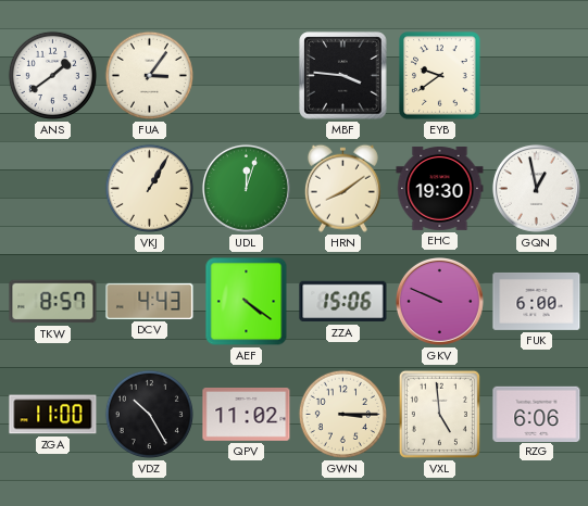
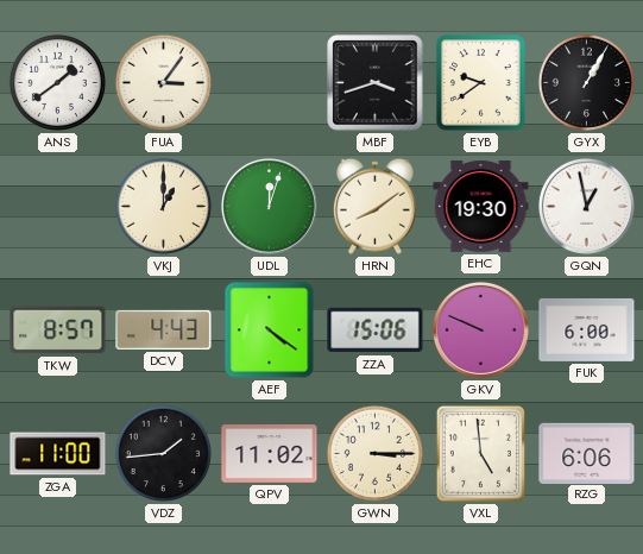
MBF: 3:46 -> 3:42
GYX: none -> 1:05
VKJ: 1:05 -> 1:00
VDZ: 10:25 -> 1:44
